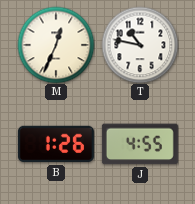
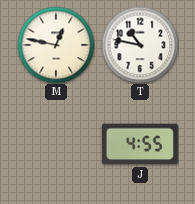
M: 12:34 -> 12:47
B: 1:26 -> none
